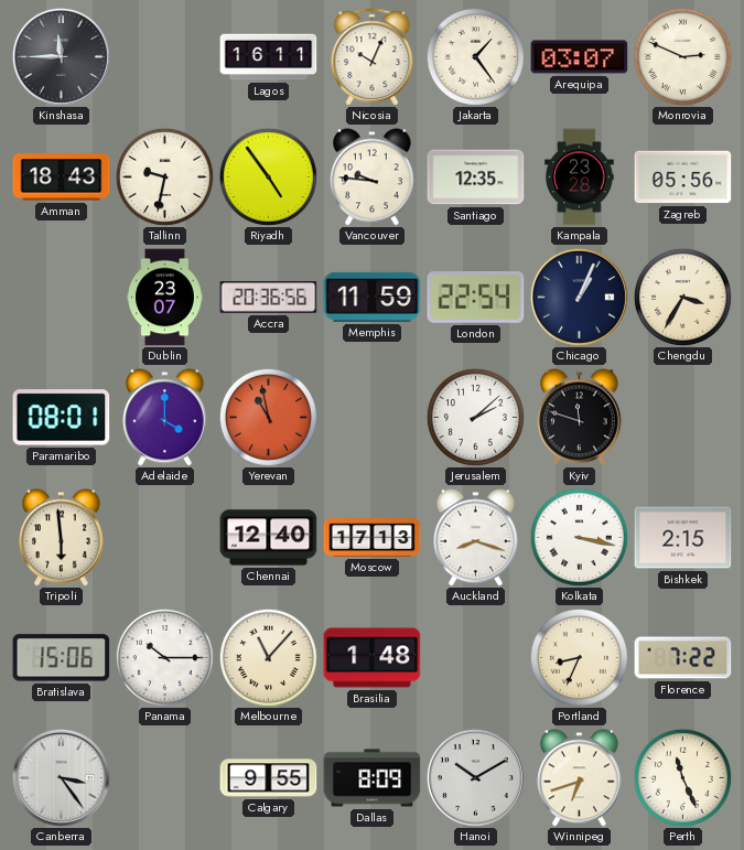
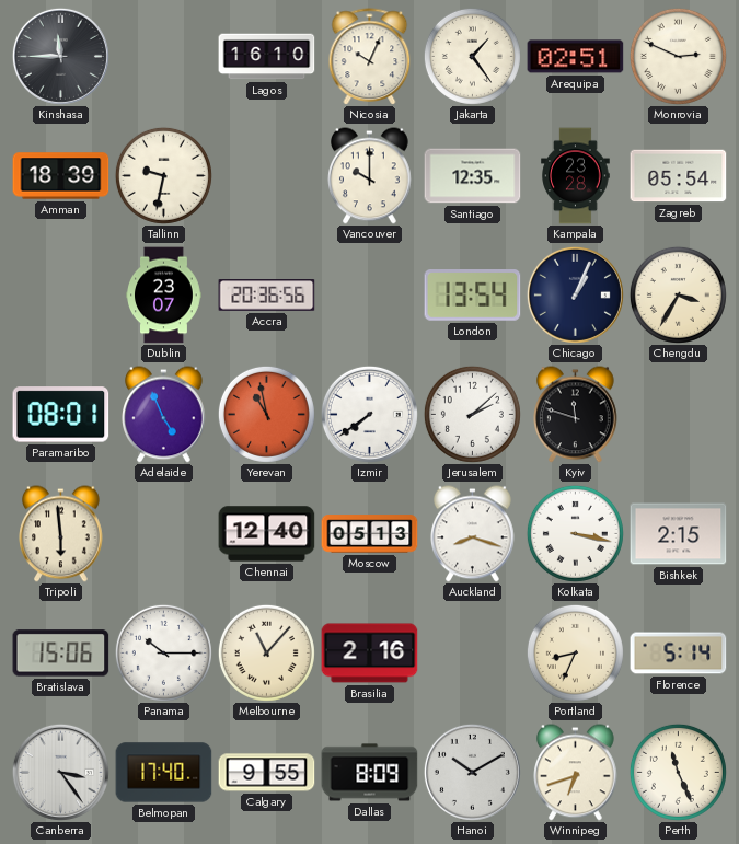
Lagos: 16:11 -> 16:10
Arequipa: 03:07 -> 02:51
Amman: 18:43 -> 18:39
Riyadh: 4:54 -> none
Vancouver: 9:46 -> 10:00
Zagreb: 05:56 -> 05:54
Memphis: 11:59 -> none
London: 22:54 -> 13:54
Adelaide: 4:00 -> 4:56
Izmir: none -> 7:39
Moscow: 17:13 -> 05:13
Brasilia: 1:48 -> 2:16
Florence: 7:22 -> 5:14
Belmopan: none -> 17:40
